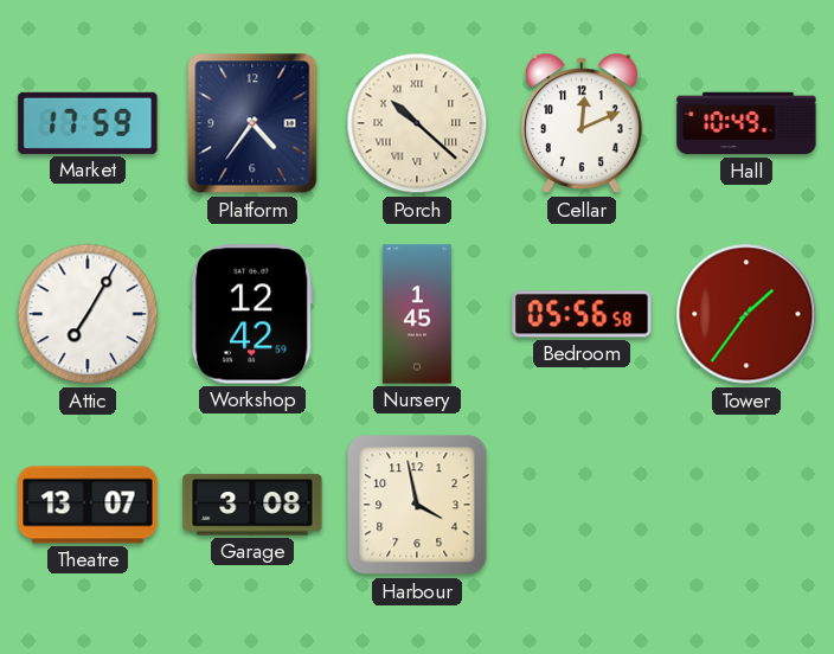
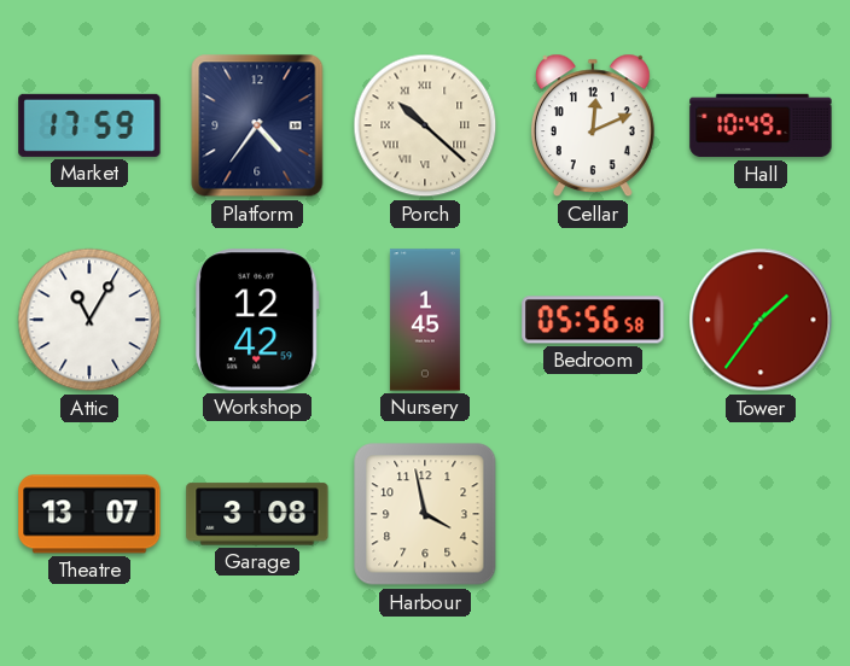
Attic: 7:05 -> 11:05
